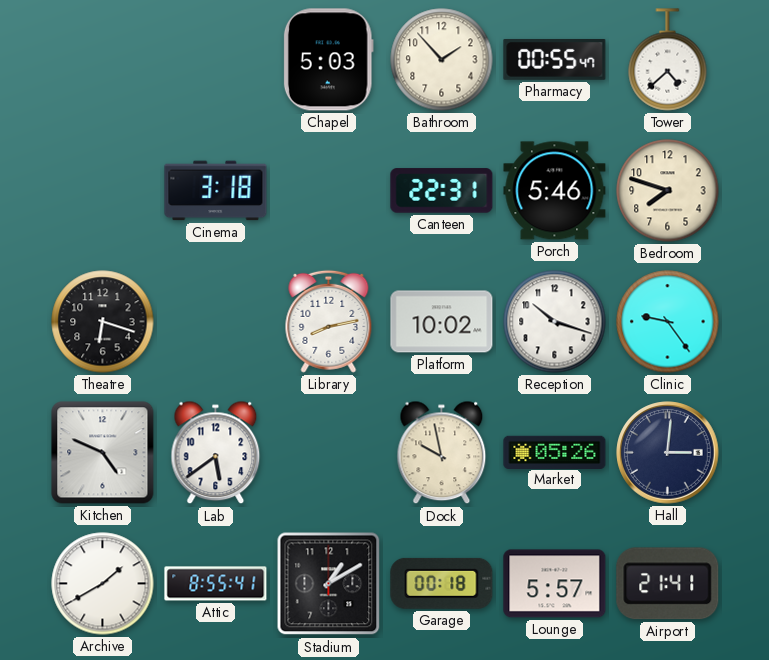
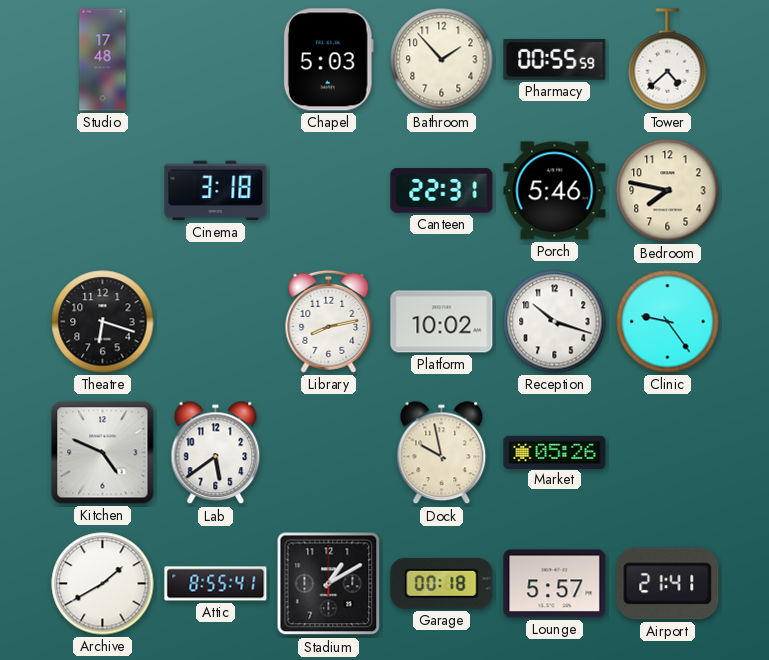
Studio: none -> 17:48
Pharmacy: 00:55:47 -> 00:55:59
Bedroom: 7:48 -> 7:47
Hall: 3:01 -> none
